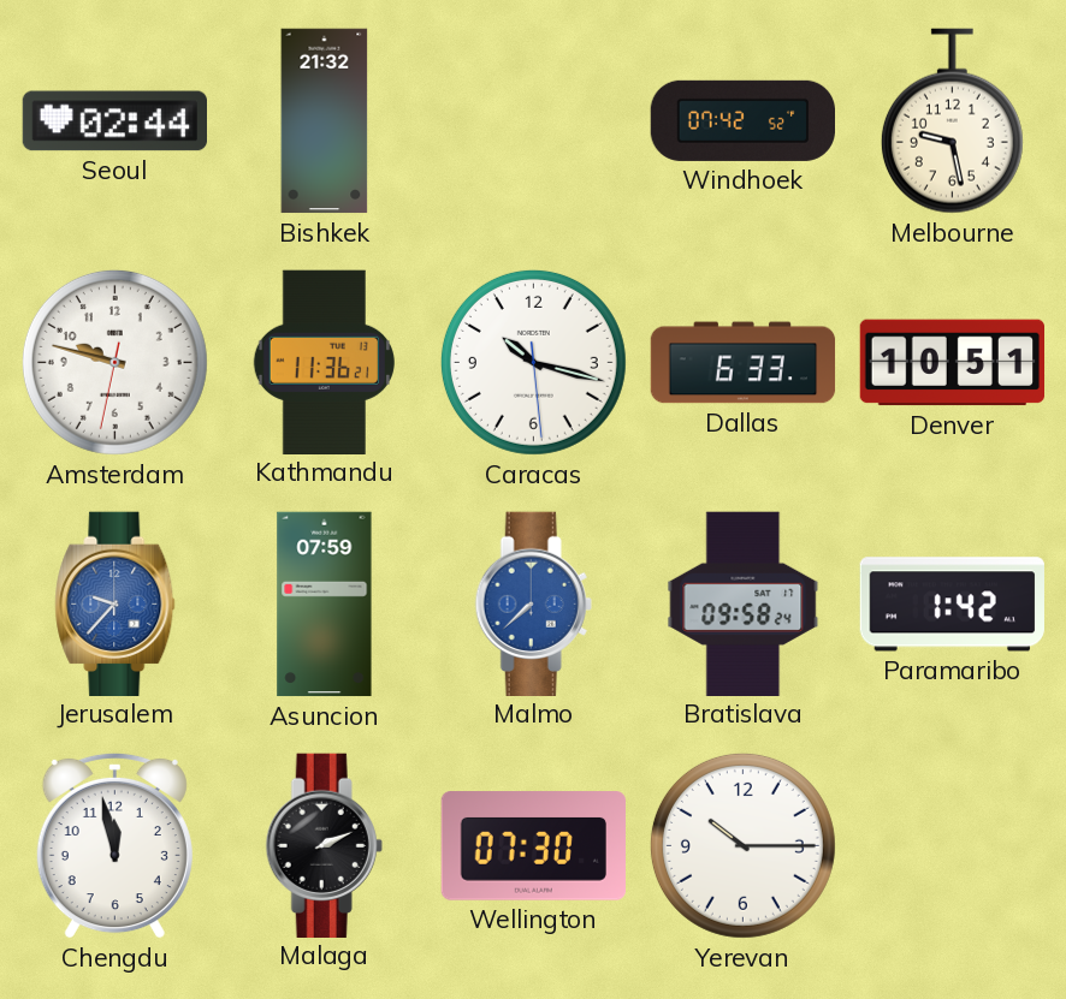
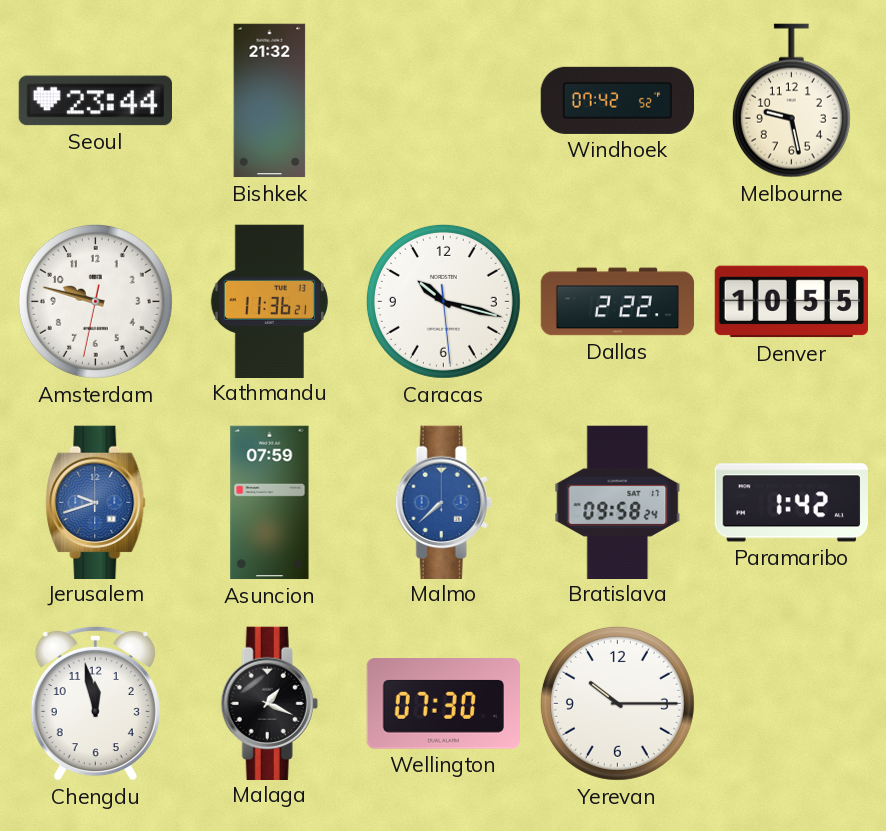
Seoul: 02:44 -> 23:44
Dallas: 6:33 -> 2:22
Denver: 10:51 -> 10:55
Jerusalem: 9:37 -> 9:42
Malaga: 2:11 -> 1:19
